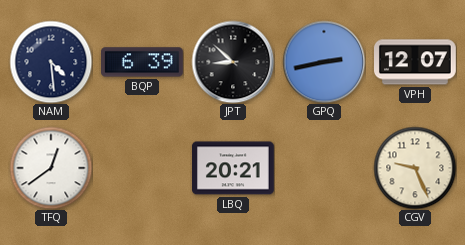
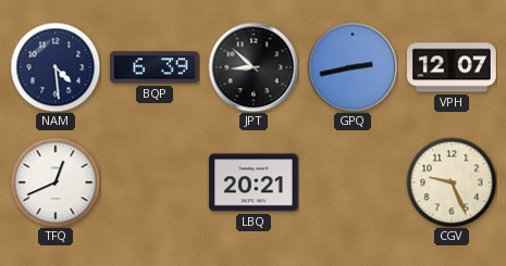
TFQ: 12:39 -> 12:41
